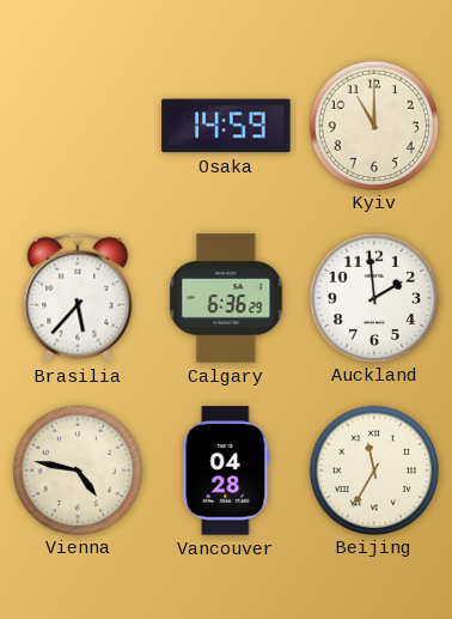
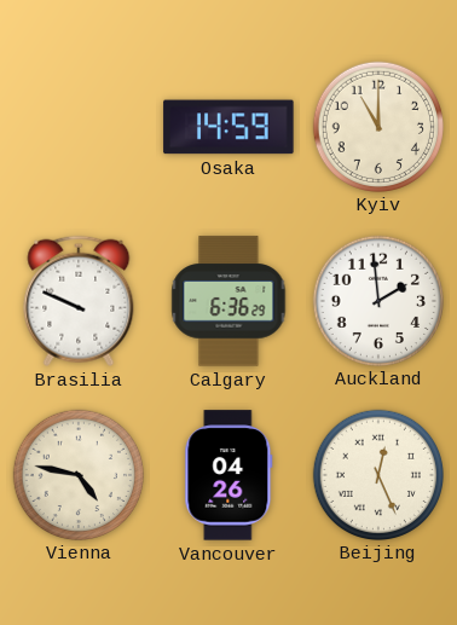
Brasilia: 5:37 -> 9:49
Vancouver: 04:28 -> 04:26
Beijing: 11:35 -> 12:26
